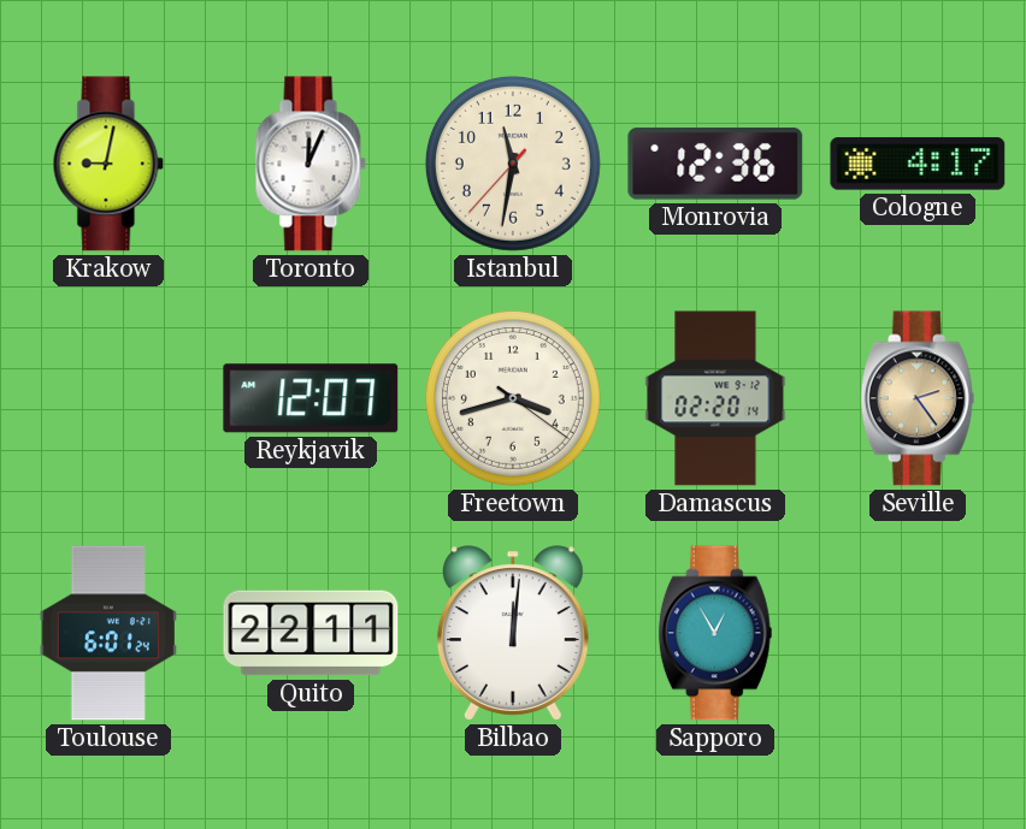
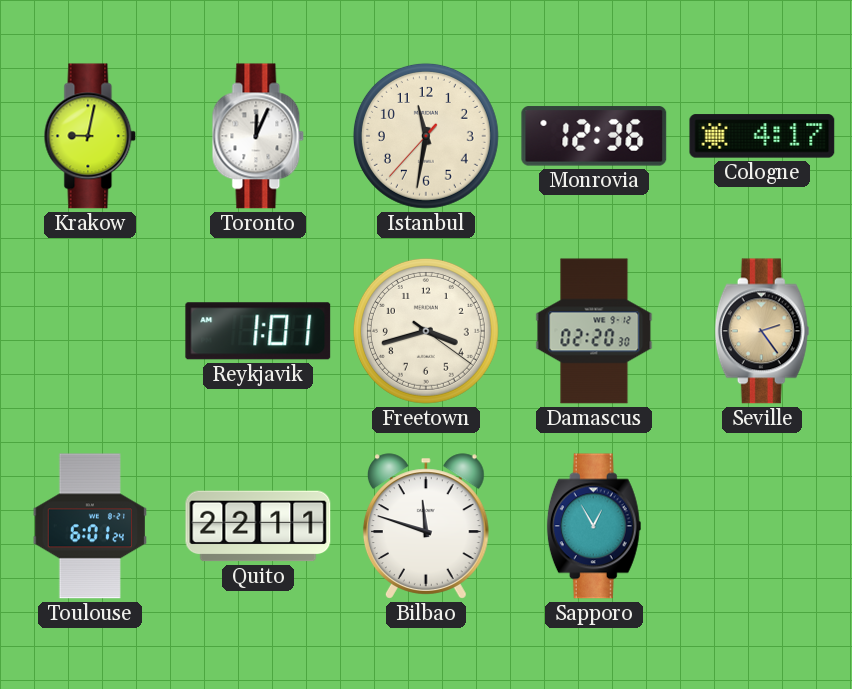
Reykjavik: 12:07 -> 1:01
Damascus: 02:20:14 -> 02:20:30
Bilbao: 12:01 -> 11:48
